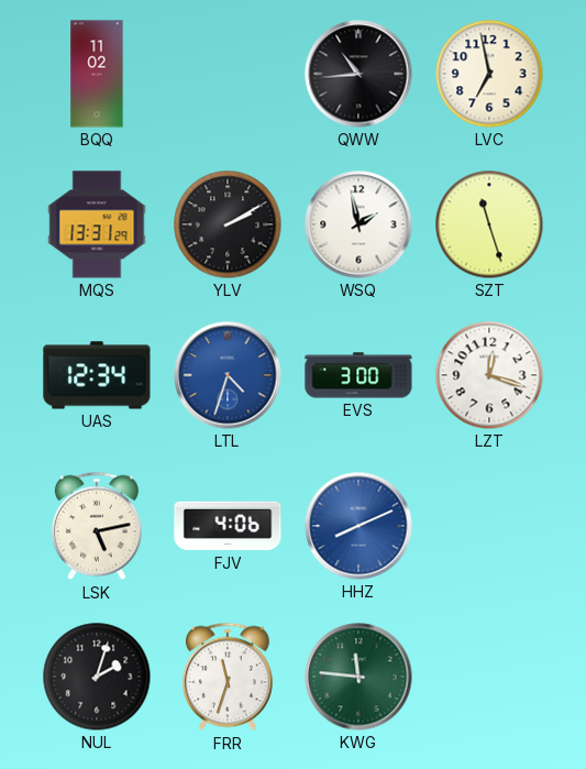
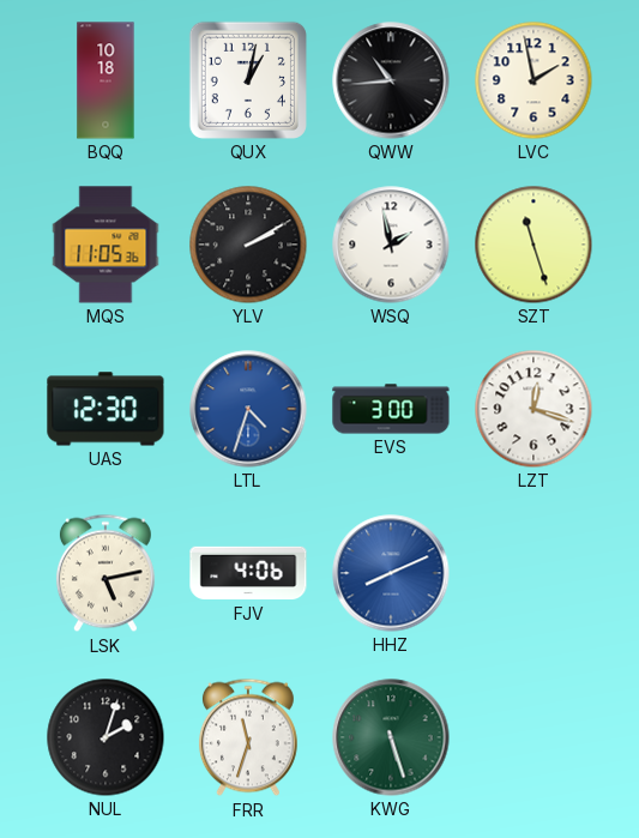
BQQ: 11:02 -> 10:18
QUX: none -> 1:02
LVC: 6:58 -> 1:58
MQS: 13:31 -> 11:05
UAS: 12:34 -> 12:30
KWG: 11:46 -> 5:27
